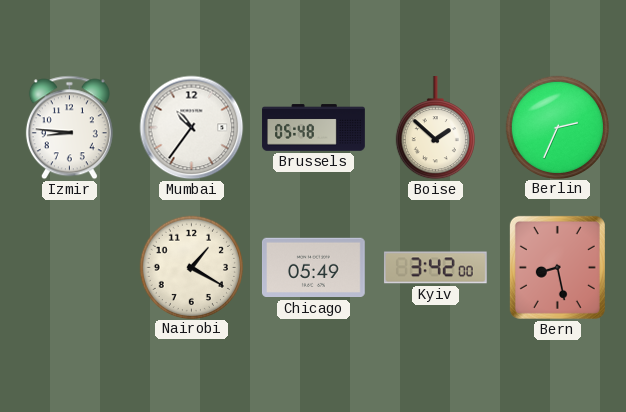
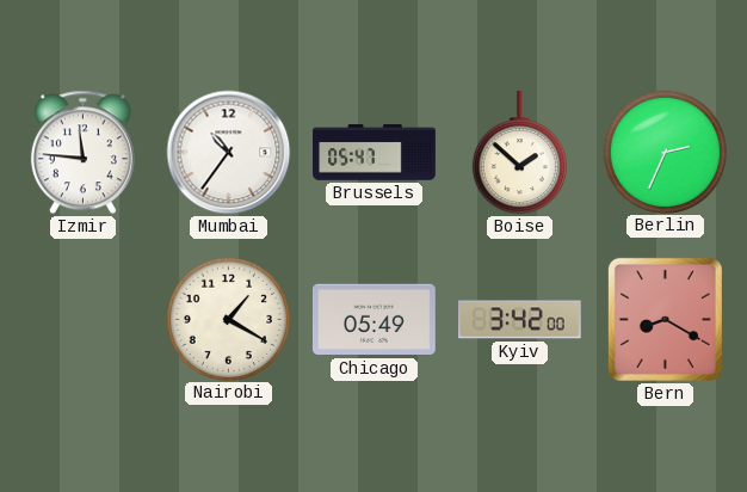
Izmir: 8:46 -> 11:46
Brussels: 05:48 -> 05:47
Bern: 8:28 -> 8:20
